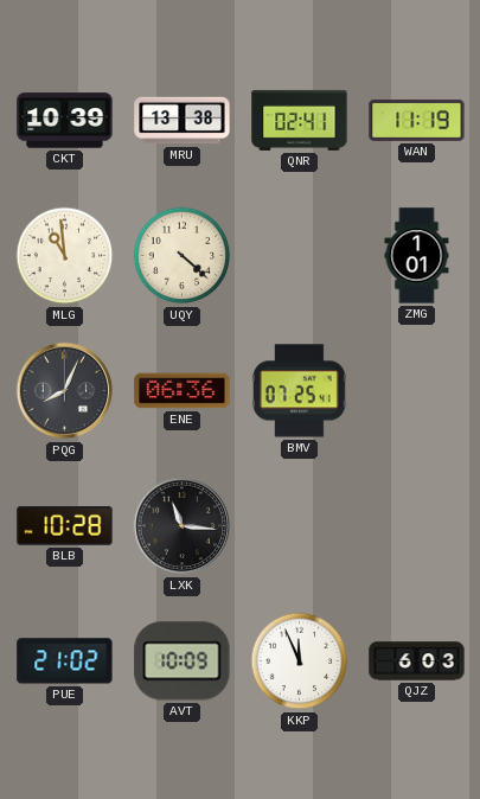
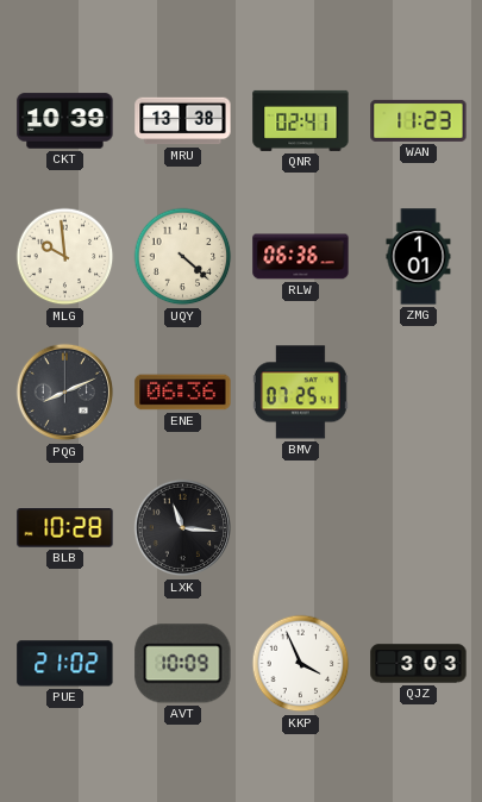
WAN: 11:19 -> 11:23
MLG: 10:59 -> 9:59
RLW: none -> 06:36
PQG: 8:04 -> 8:11
KKP: 11:56 -> 3:56
QJZ: 6:03 -> 3:03
